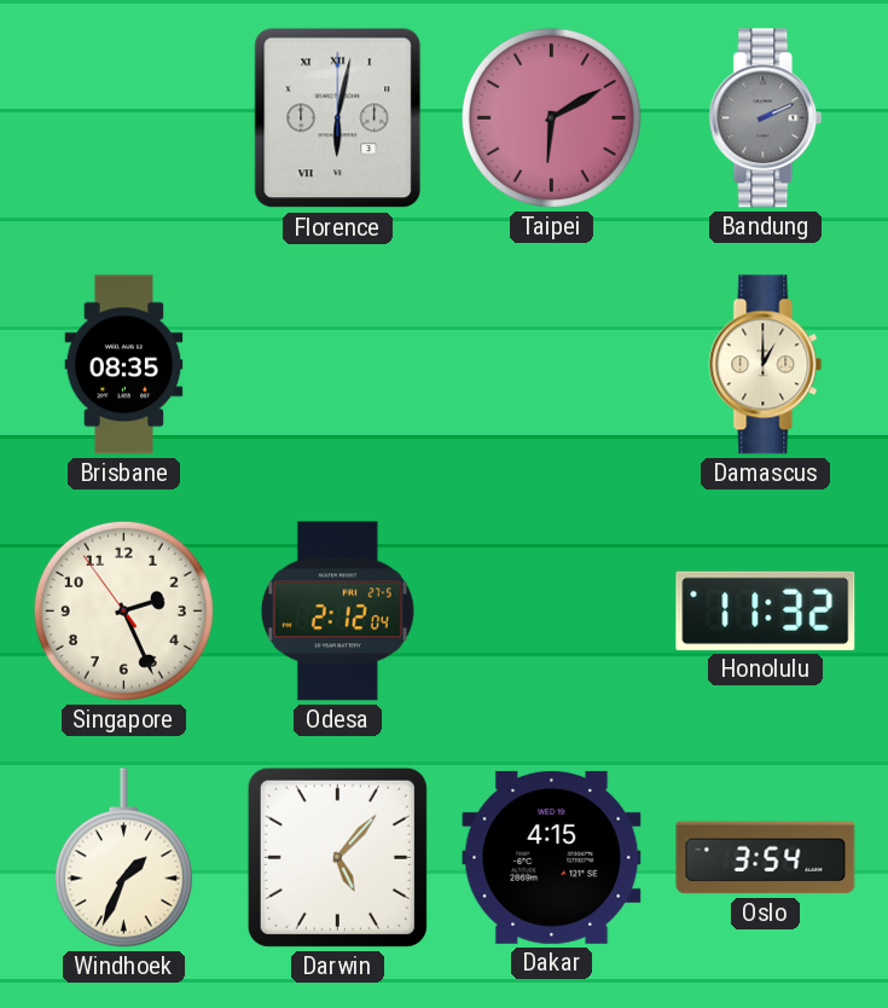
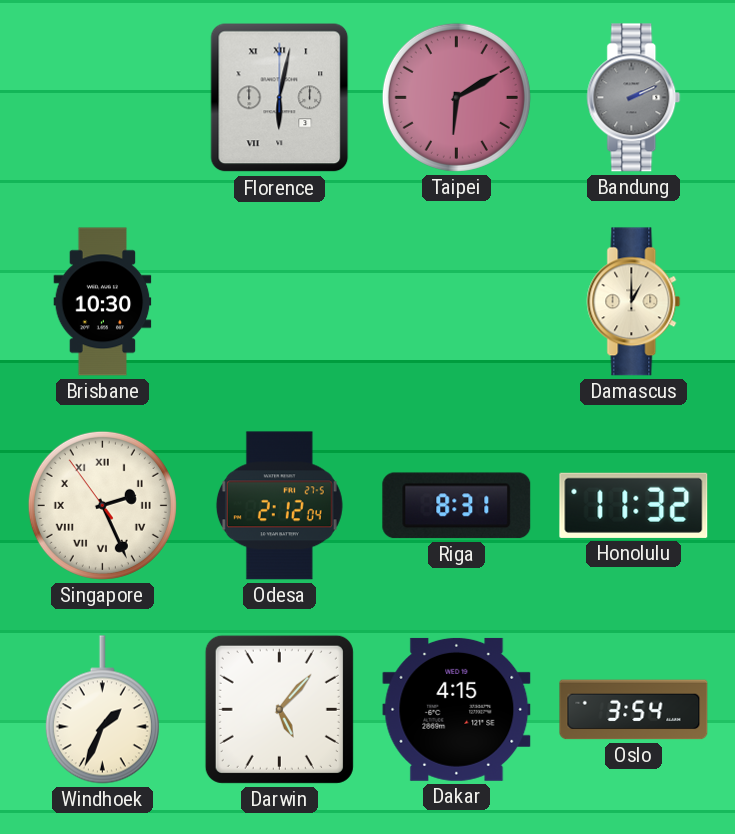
Brisbane: 08:35 -> 10:30
Singapore numerals: Arabic -> Roman
Riga: none -> 8:31
